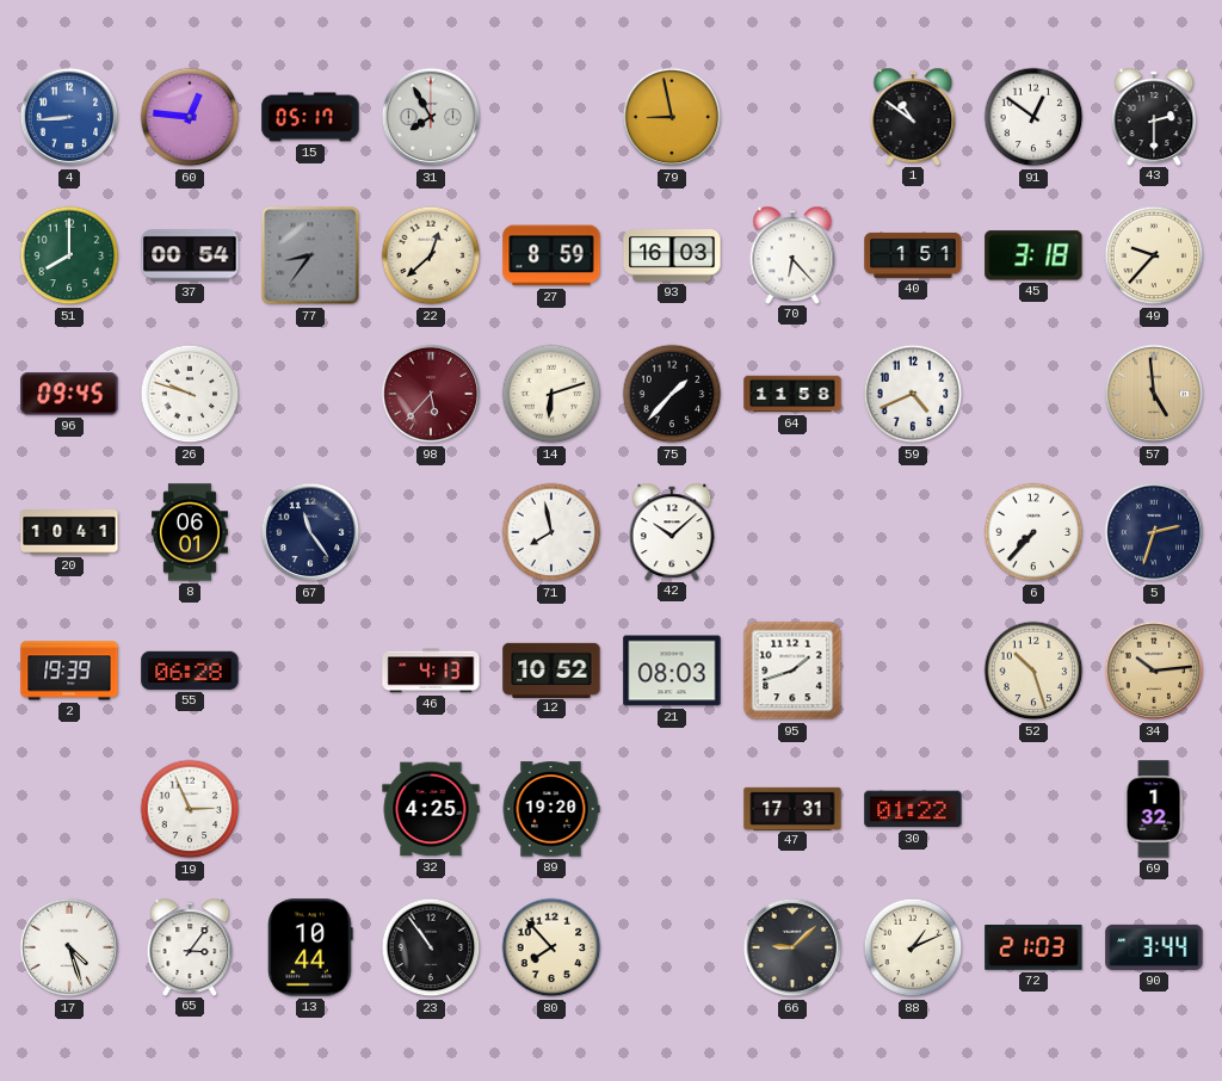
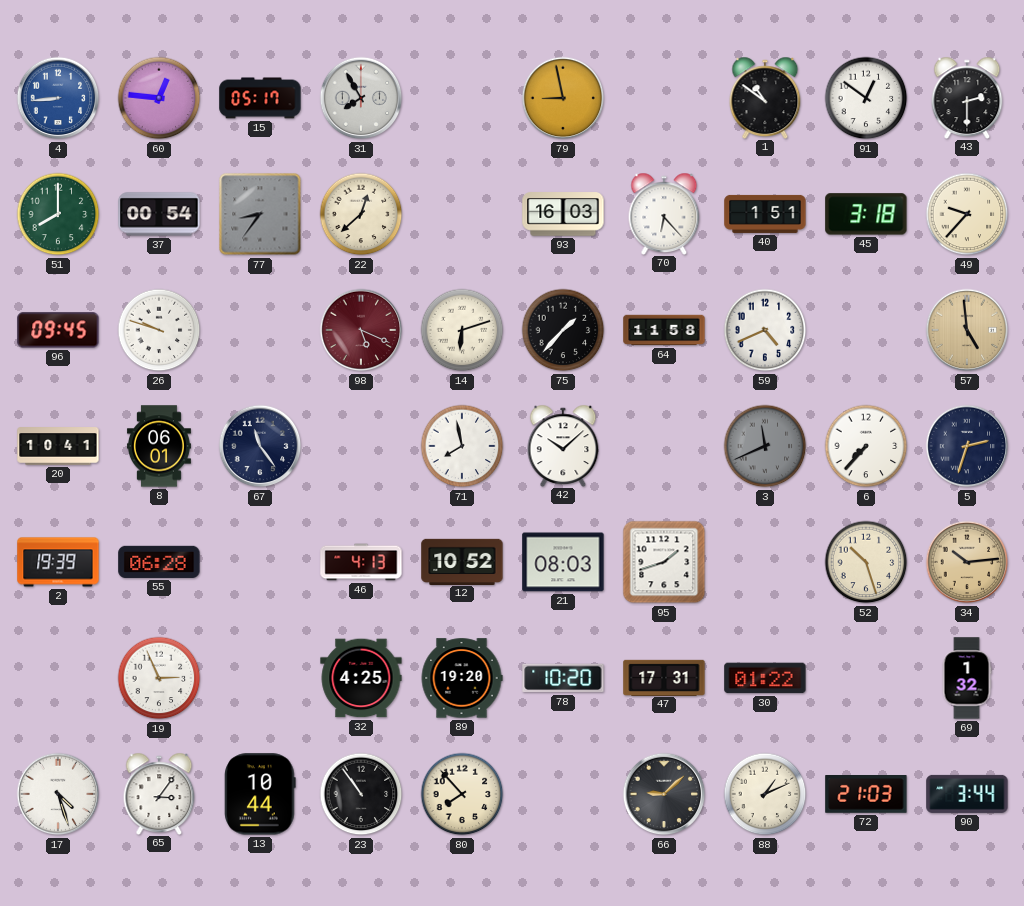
27: 8:59 -> none
98: 5:37 -> 5:19
3: none -> 11:41
78: none -> 10:20
